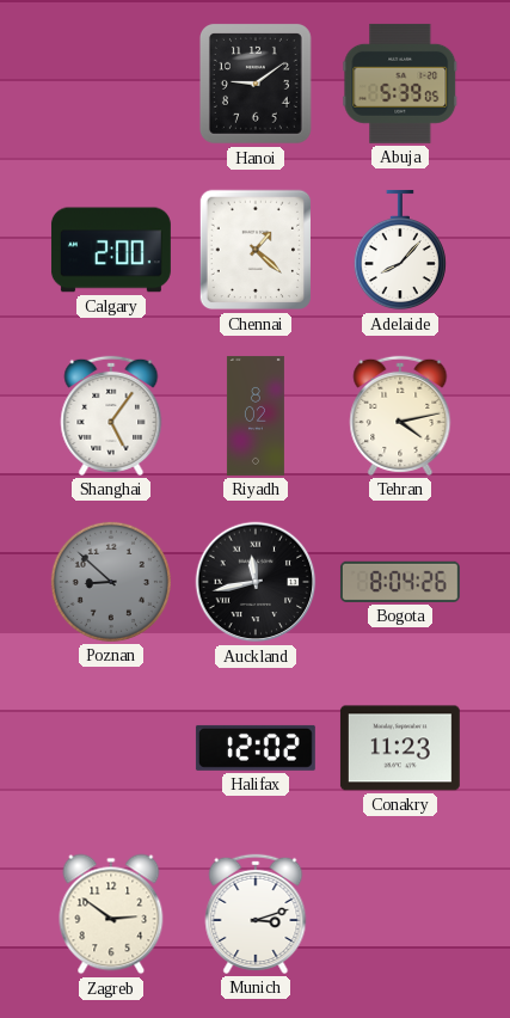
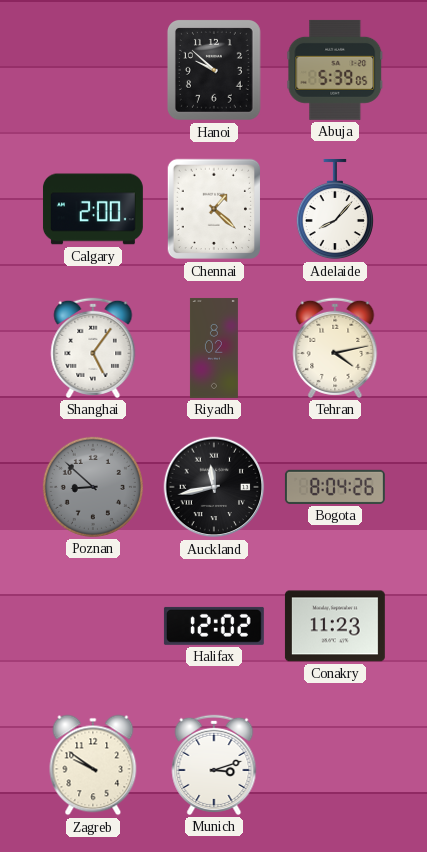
Hanoi: 9:09 -> 9:52
Zagreb: 2:51 -> 9:51
